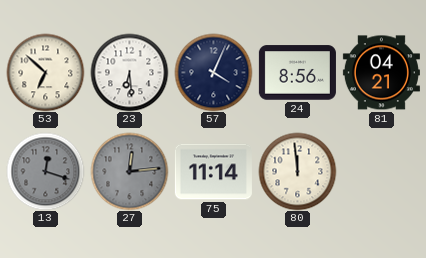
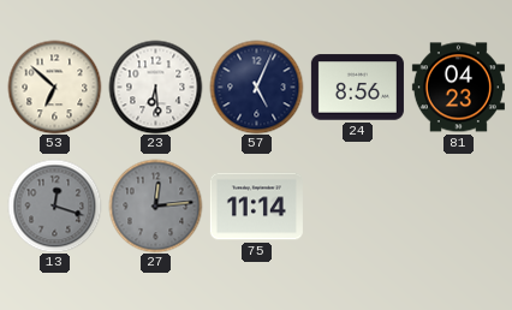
57: 4:04 -> 5:04
81: 04:21 -> 04:23
80: 11:59 -> none
